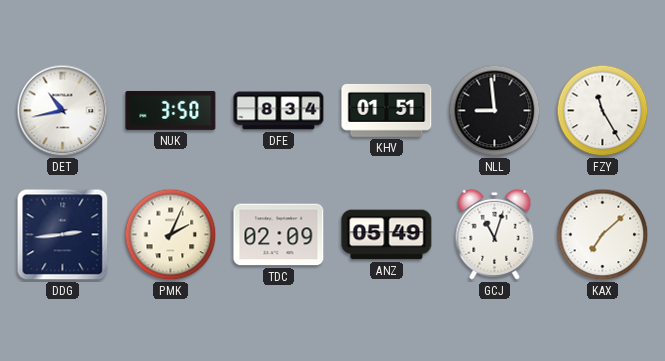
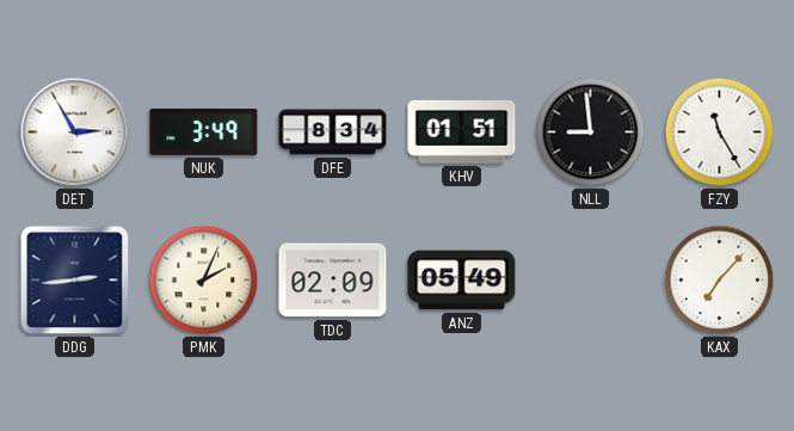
DET: 10:43 -> 2:55
NUK: 3:50 -> 3:49
GCJ: 11:03 -> none
KAX: 7:08 -> 7:07
